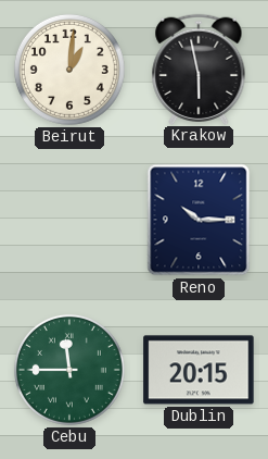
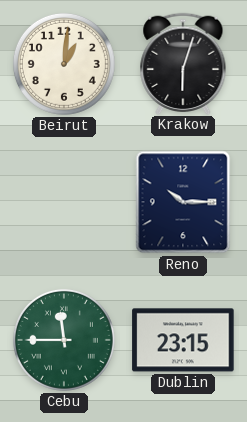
Krakow: 5:58 -> 6:03
Dublin: 20:15 -> 23:15
